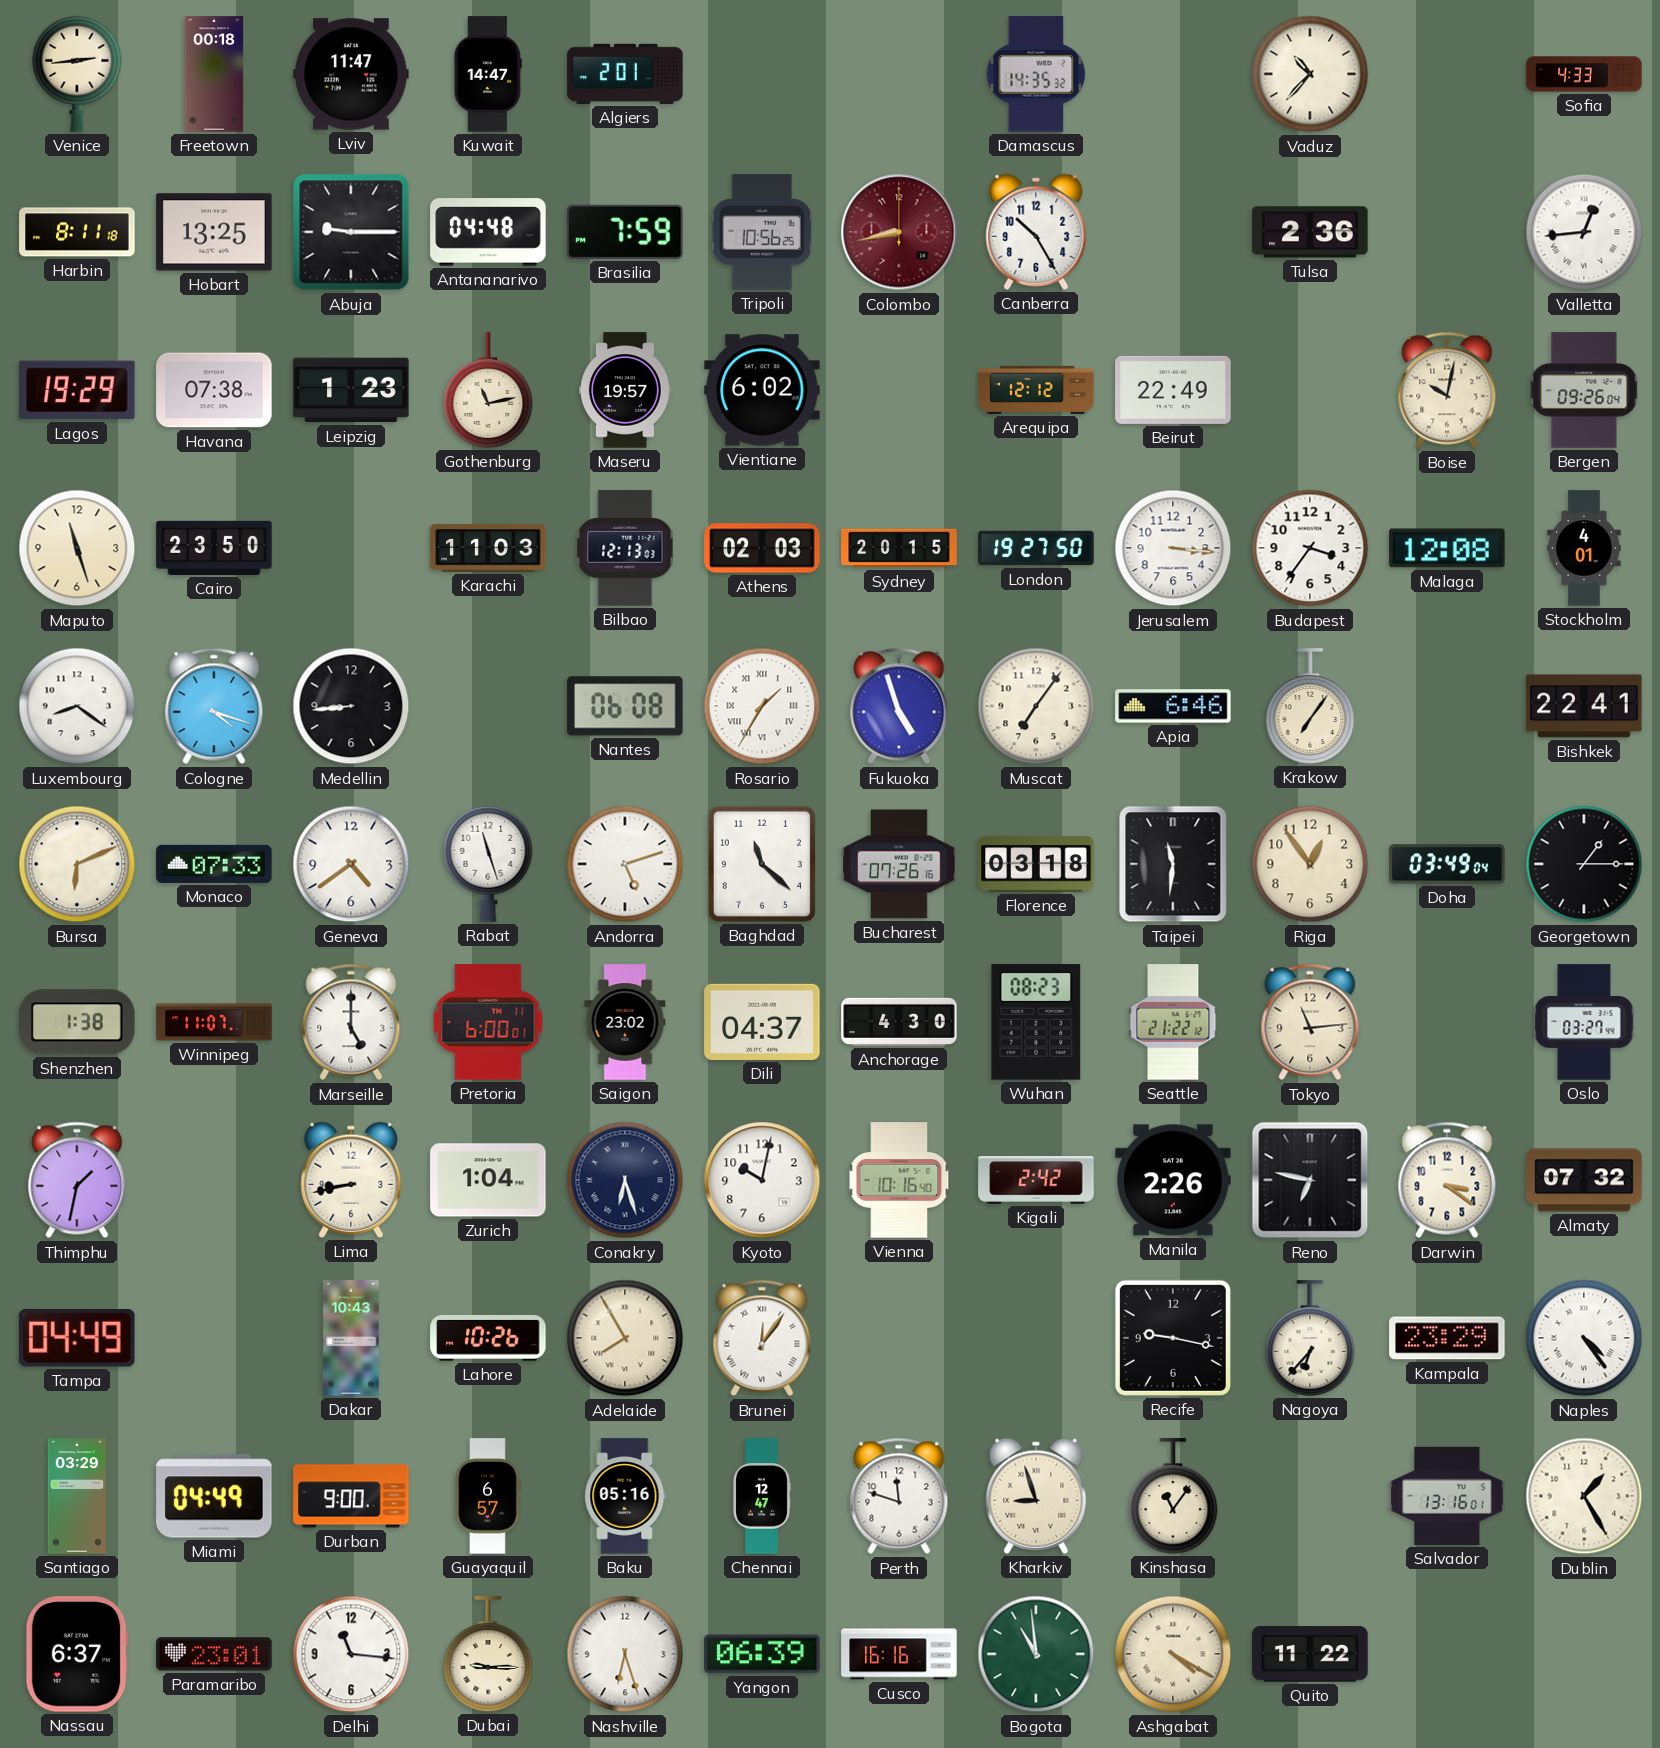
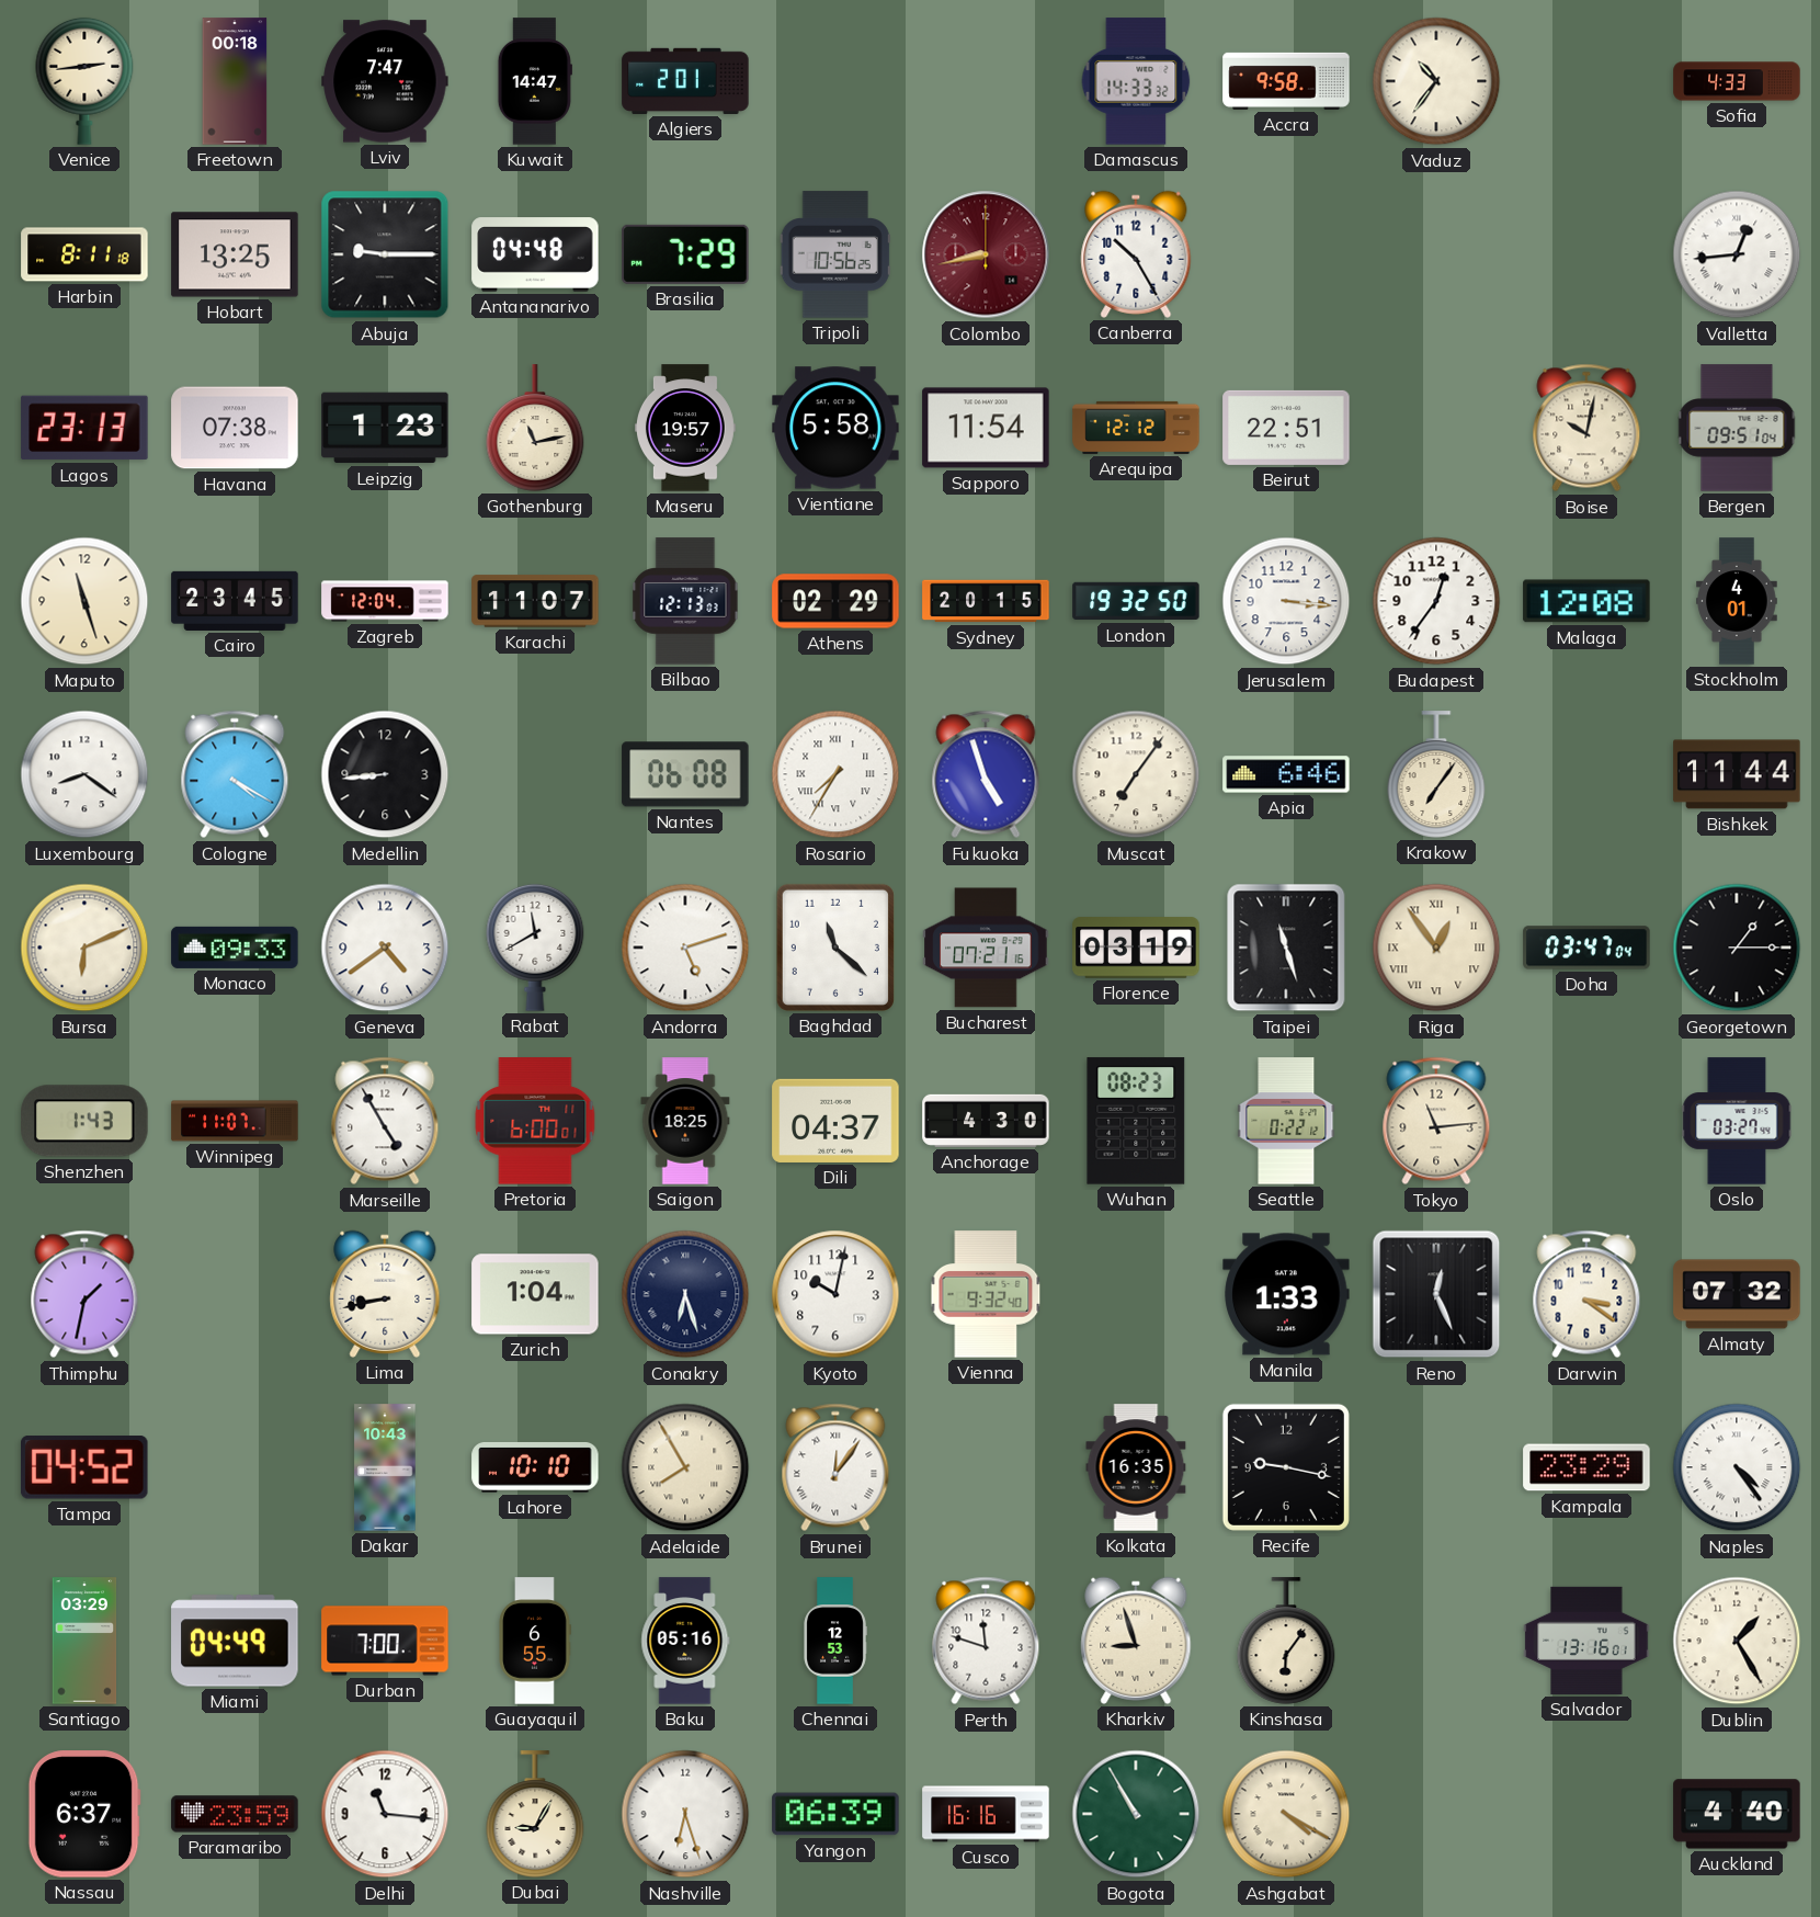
Lviv: 11:47 -> 7:47
Damascus: 14:35 -> 14:33
Accra: none -> 9:58
Vaduz: 10:37 -> 10:36
Brasilia: 7:59 -> 7:29
Tulsa: 2:36 -> none
Lagos: 19:29 -> 23:13
Vientiane: 6:02 -> 5:58
Sapporo: none -> 11:54
Beirut: 22:49 -> 22:51
Bergen: 09:26 -> 09:51
Cairo: 23:50 -> 23:45
Zagreb: none -> 12:04
Karachi: 11:03 -> 11:07
Athens: 02:03 -> 02:29
London: 19:27 -> 19:32
Budapest: 3:36 -> 12:36
Cologne: 4:18 -> 4:20
Rosario: 1:35 -> 7:35
Bishkek: 22:41 -> 11:44
Monaco: 07:33 -> 09:33
Rabat: 11:27 -> 11:40
Bucharest: 07:26 -> 07:21
Florence: 03:18 -> 03:19
Taipei: 11:31 -> 11:27
Riga numerals: Arabic -> Roman
Doha: 03:49 -> 03:47
Shenzhen: 1:38 -> 1:43
Marseille: 5:00 -> 4:55
Saigon: 23:02 -> 18:25
Seattle: 21:22 -> 0:22
Vienna: 10:16 -> 9:32
Kigali: 2:42 -> none
Manila: 2:26 -> 1:33
Reno: 6:47 -> 12:26
Tampa: 04:49 -> 04:52
Lahore: 10:26 -> 10:10
Kolkata: none -> 16:35
Nagoya: 6:37 -> none
Durban: 9:00 -> 7:00
Guayaquil: 6:57 -> 6:55
Chennai: 12:47 -> 12:53
Kinshasa: 11:06 -> 6:06
Paramaribo: 23:01 -> 23:59
Dubai: 9:15 -> 9:05
Bogota: 10:59 -> 10:55
Quito: 11:22 -> none
Auckland: none -> 4:40
